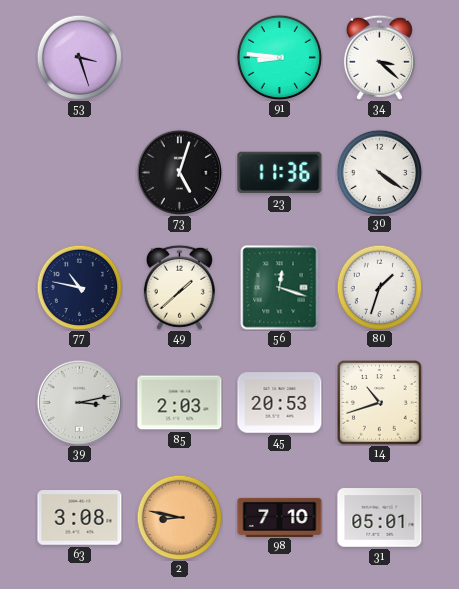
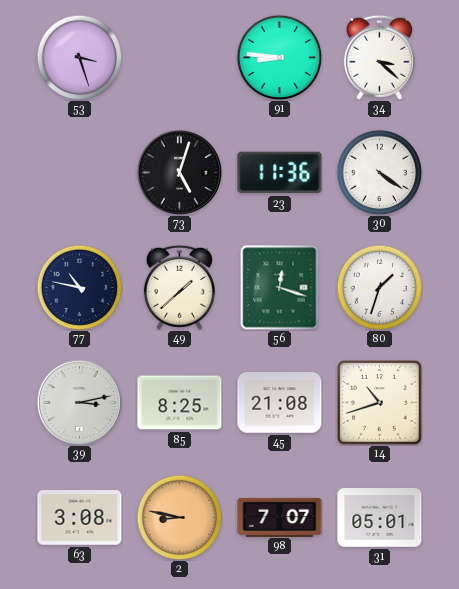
85: 2:03 -> 8:25
45: 20:53 -> 21:08
98: 7:10 -> 7:07
